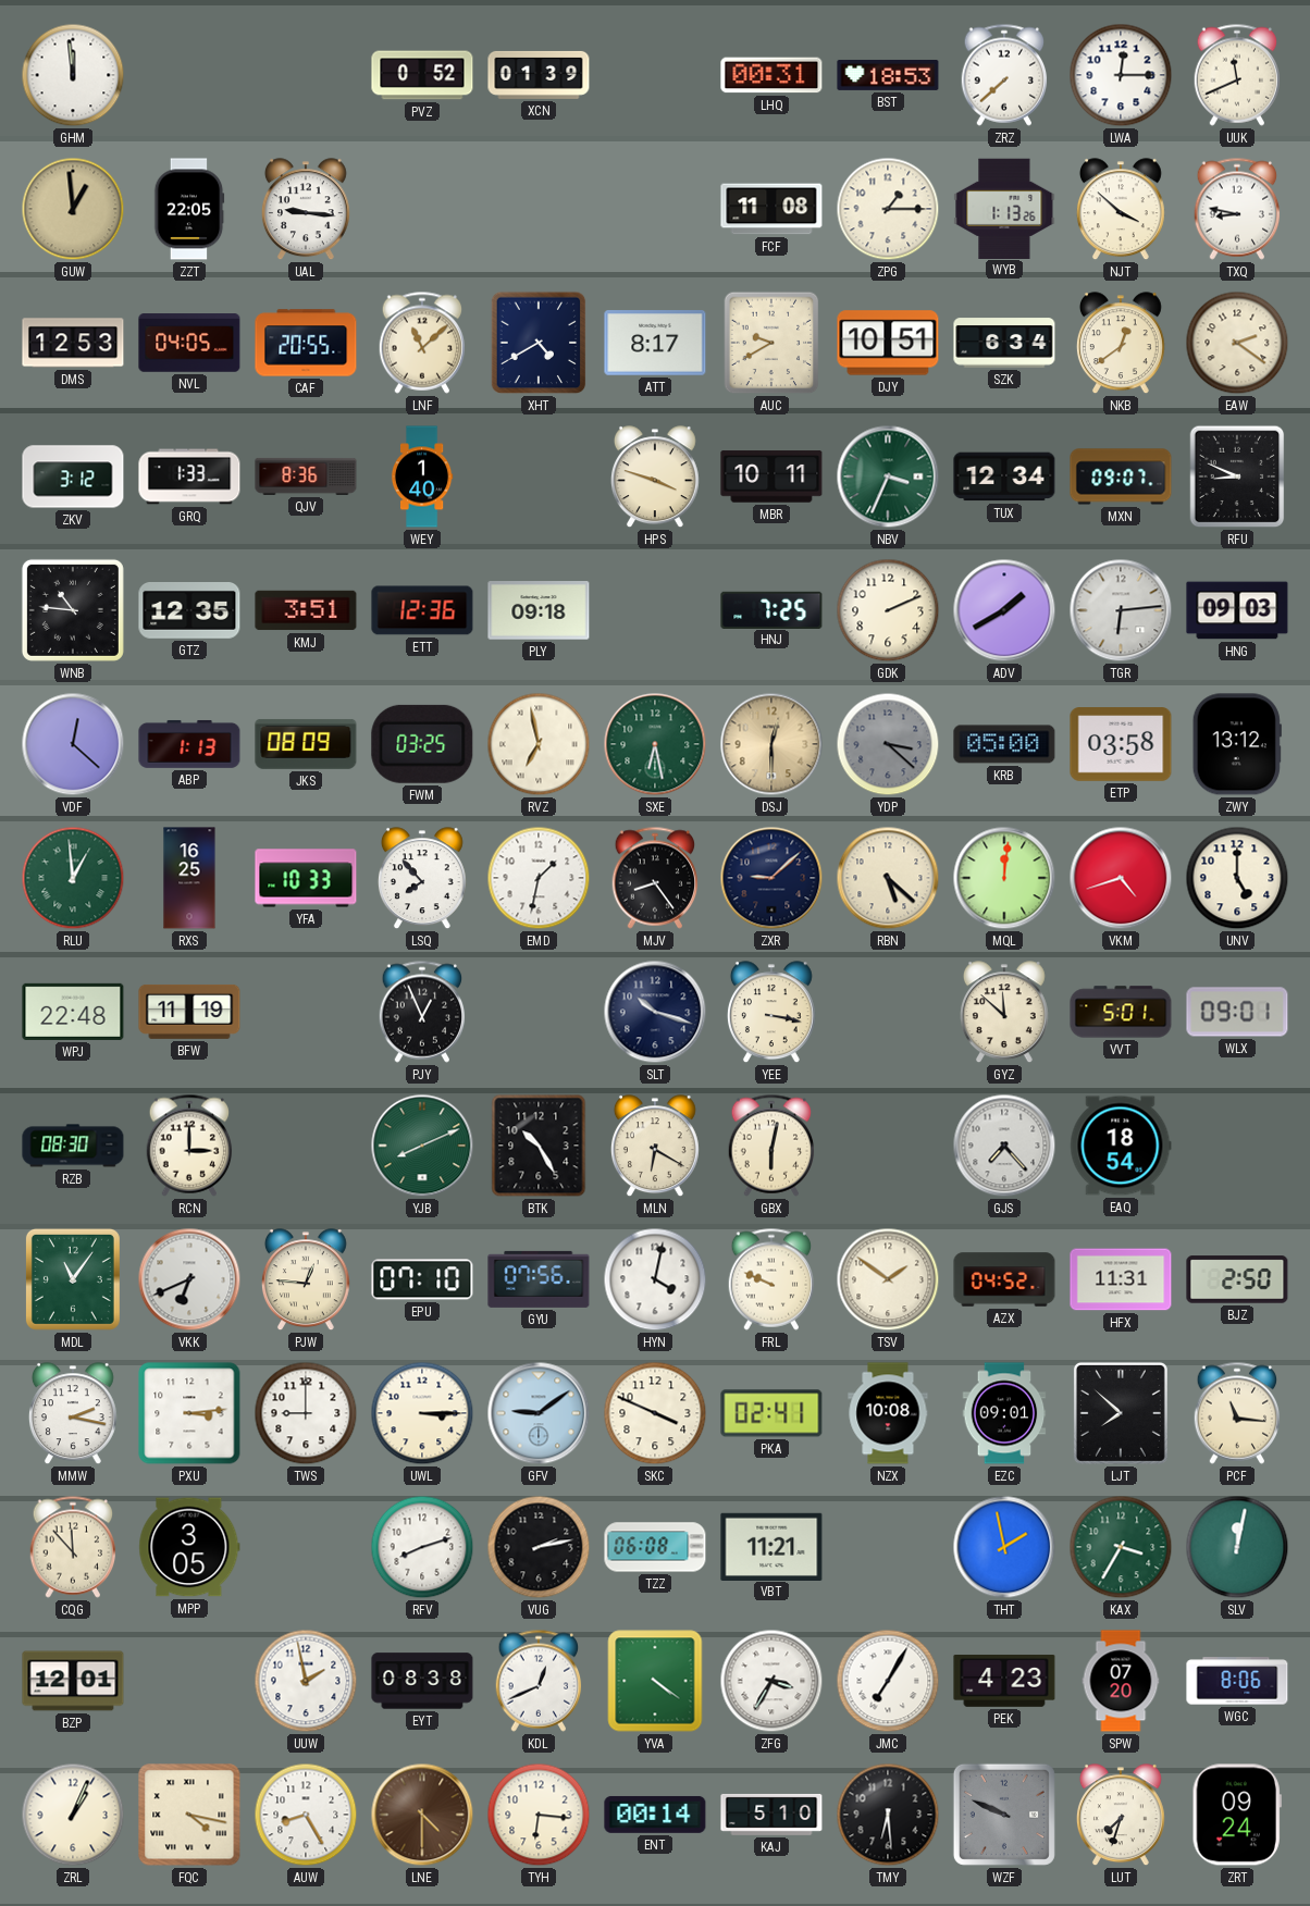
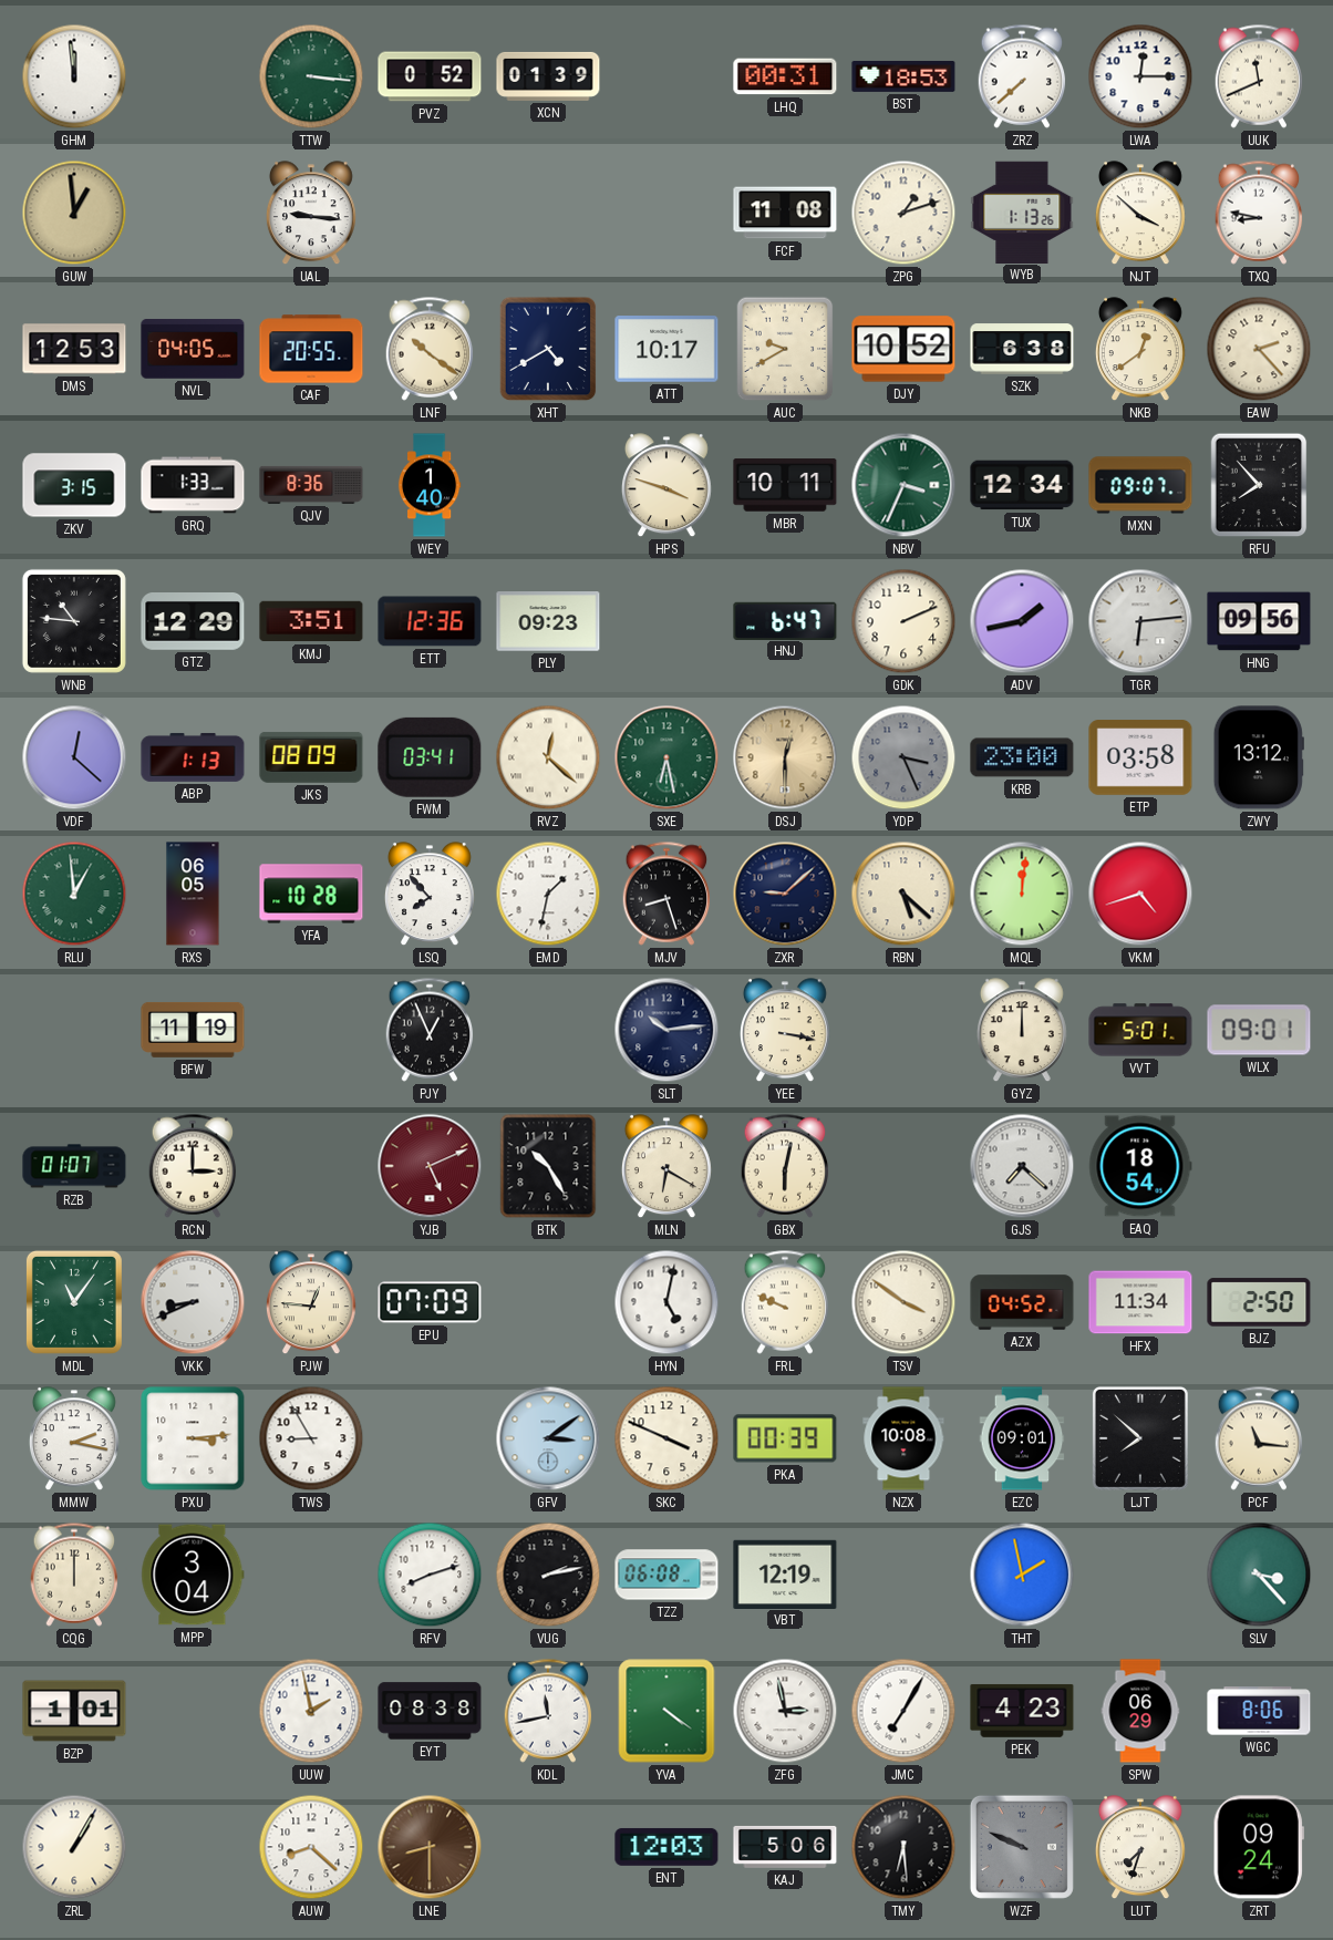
TTW: none -> 3:16
ZZT: 22:05 -> none
ZPG: 1:15 -> 1:12
LNF: 11:08 -> 10:21
ATT: 8:17 -> 10:17
DJY: 10:51 -> 10:52
SZK: 6:34 -> 6:38
EAW: 2:21 -> 2:23
ZKV: 3:12 -> 3:15
RFU: 8:49 -> 7:53
GTZ: 12:35 -> 12:29
PLY: 09:18 -> 09:23
HNJ: 7:25 -> 6:47
ADV: 1:40 -> 1:43
HNG: 09:03 -> 09:56
FWM: 03:25 -> 03:41
RVZ: 6:58 -> 12:22
YDP: 3:22 -> 3:26
KRB: 05:00 -> 23:00
RXS: 16:25 -> 06:05
YFA: 10:33 -> 10:28
MJV: 8:24 -> 8:27
UNV: 5:00 -> none
WPJ: 22:48 -> none
SLT: 10:18 -> 10:14
GYZ: 11:52 -> 12:00
RZB: 08:30 -> 01:07
YJB: 8:11 -> 5:11
YJB dial: green -> burgundy
GJS: 7:23 -> 7:22
VKK: 6:41 -> 8:41
EPU: 07:10 -> 07:09
GYU: 07:56 -> none
HYN: 4:02 -> 5:02
TSV: 1:51 -> 3:51
HFX: 11:31 -> 11:34
TWS: 9:00 -> 8:55
UWL: 3:15 -> none
GFV: 9:09 -> 3:09
PKA: 02:41 -> 00:39
CQG: 11:53 -> 12:00
MPP: 3:05 -> 3:04
VBT: 11:21 -> 12:19
KAX: 3:35 -> none
SLV: 12:02 -> 3:23
BZP: 12:01 -> 1:01
KDL: 12:41 -> 11:43
ZFG: 3:35 -> 2:58
SPW: 07:20 -> 06:29
ZRL: 1:04 -> 1:05
FQC: 4:17 -> none
AUW: 8:25 -> 8:22
LNE: 4:30 -> 8:30
TYH: 6:16 -> none
ENT: 00:14 -> 12:03
KAJ: 5:10 -> 5:06
